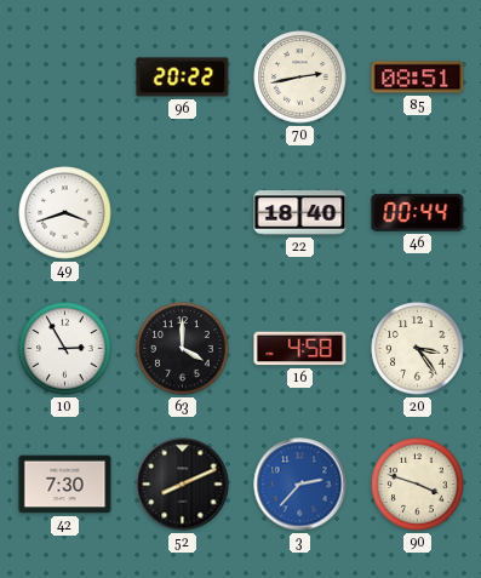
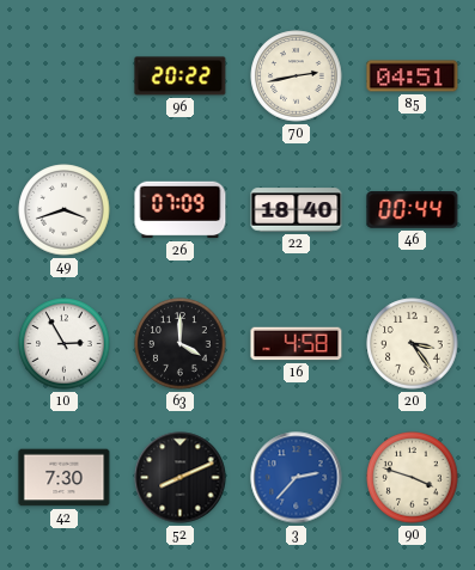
85: 08:51 -> 04:51
26: none -> 07:09
